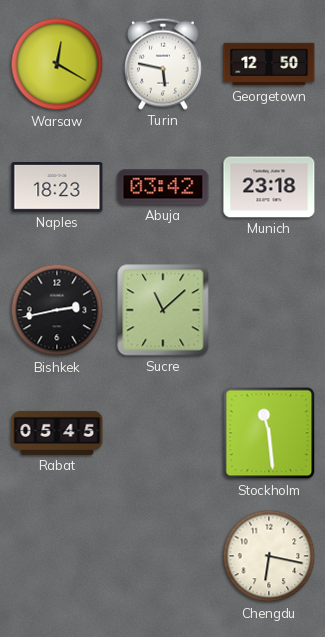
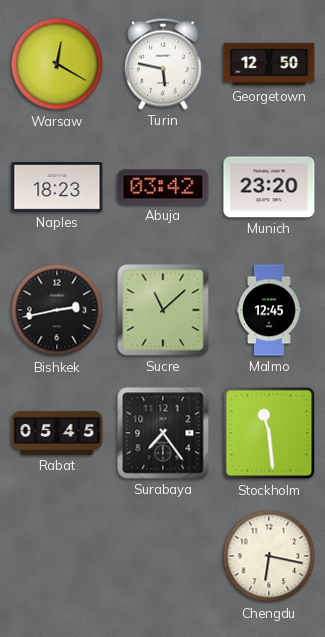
Munich: 23:18 -> 23:20
Malmo: none -> 12:45
Surabaya: none -> 7:24
